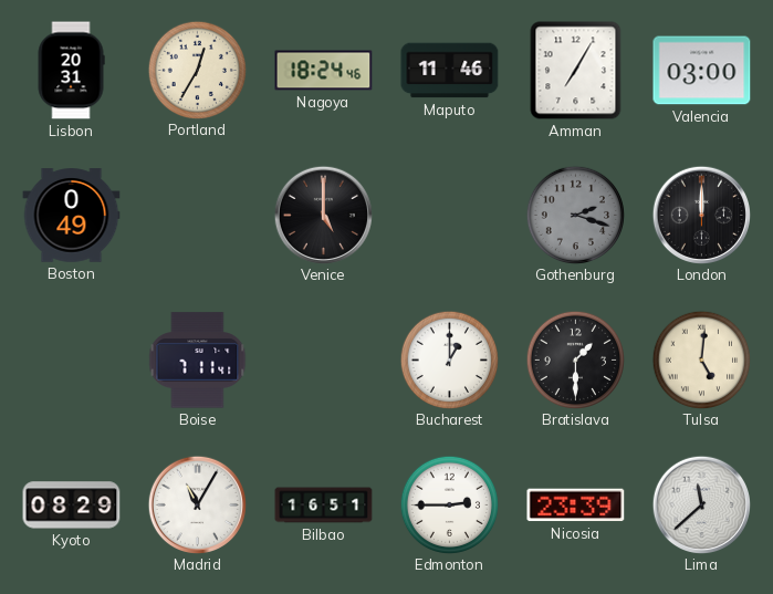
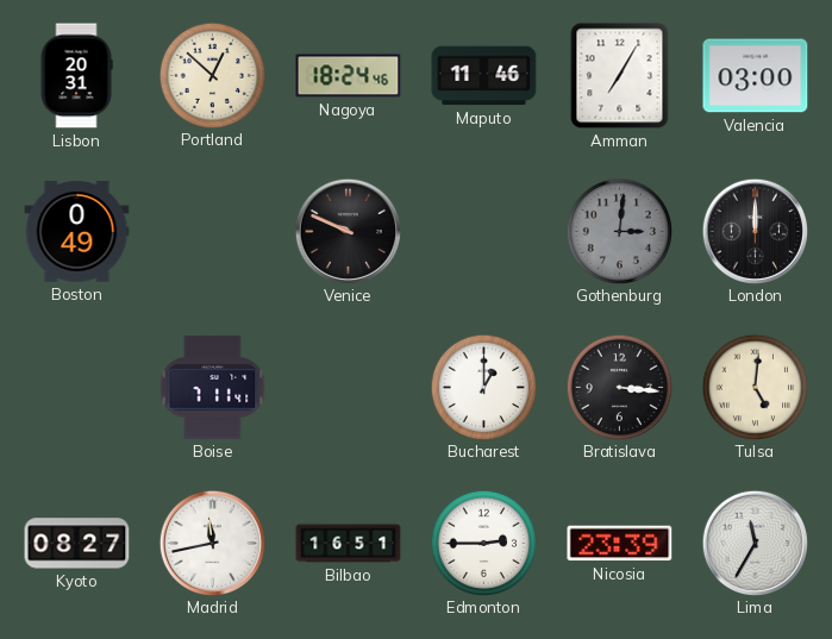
Portland: 12:35 -> 12:52
Venice: 5:00 -> 9:49
Gothenburg: 2:18 -> 3:01
Bratislava: 1:30 -> 3:16
Kyoto: 08:29 -> 08:27
Madrid: 11:05 -> 11:43
Lima: 11:38 -> 11:35
